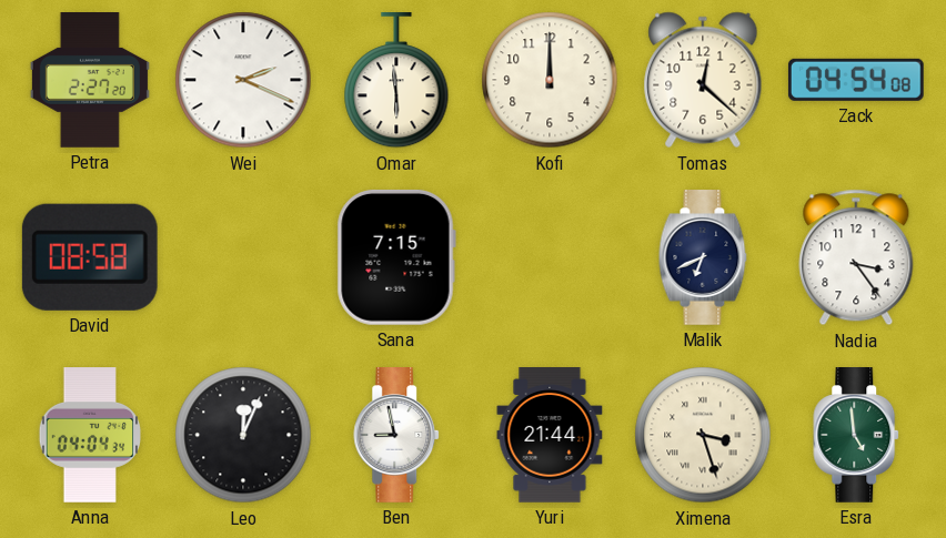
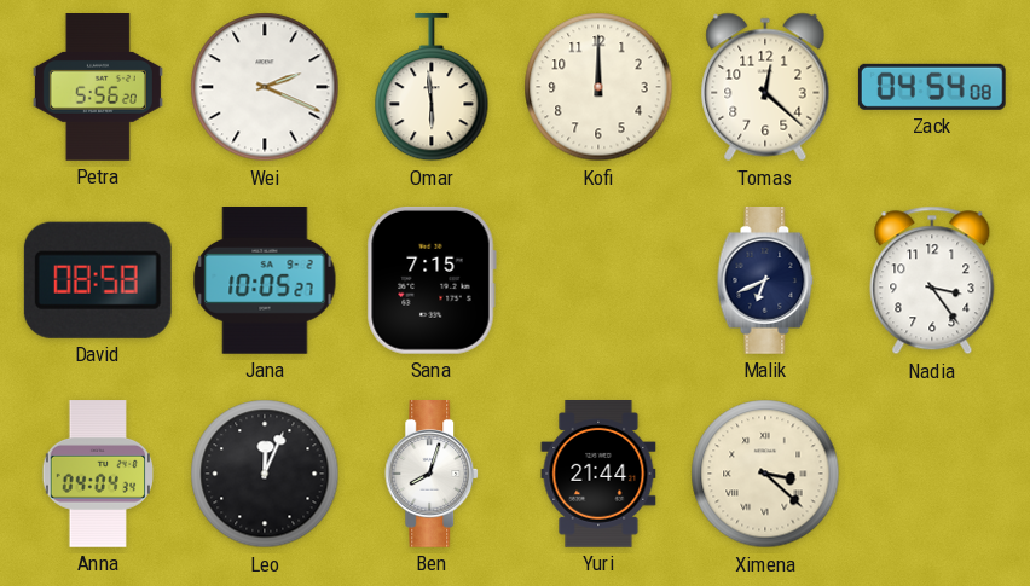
Petra: 2:27 -> 5:56
Jana: none -> 10:05
Ben: 8:58 -> 8:03
Ximena: 3:27 -> 3:22
Esra: 4:59 -> none
